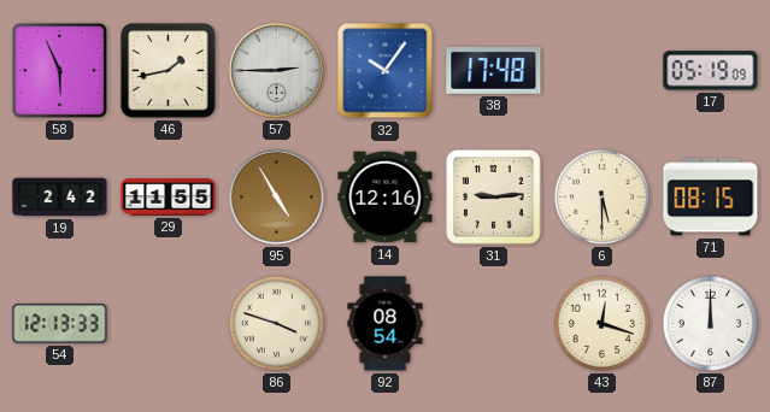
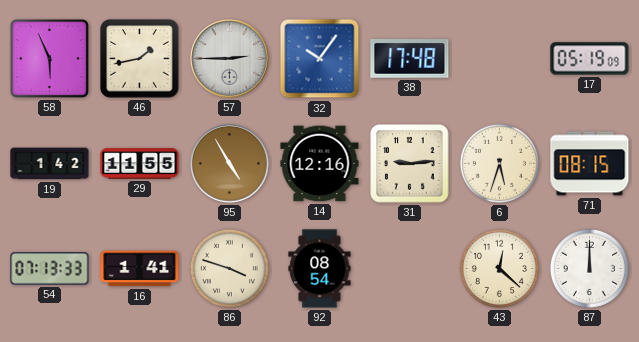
19: 2:42 -> 1:42
6: 5:30 -> 5:33
54: 12:13 -> 07:13
16: none -> 1:41
43: 12:18 -> 12:22
